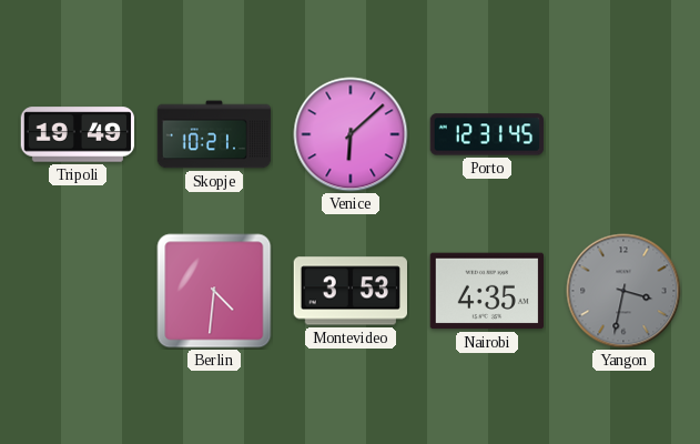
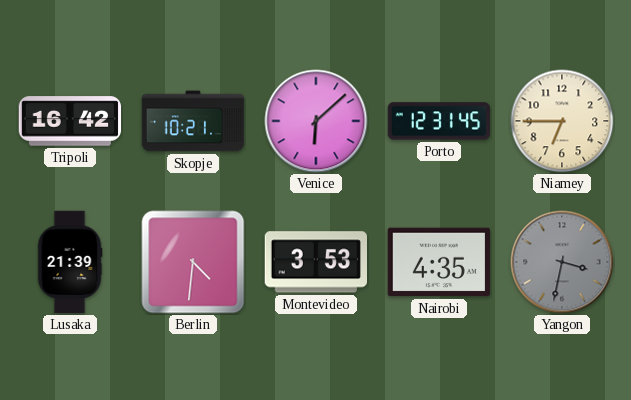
Tripoli: 19:49 -> 16:42
Niamey: none -> 6:45
Lusaka: none -> 21:39
